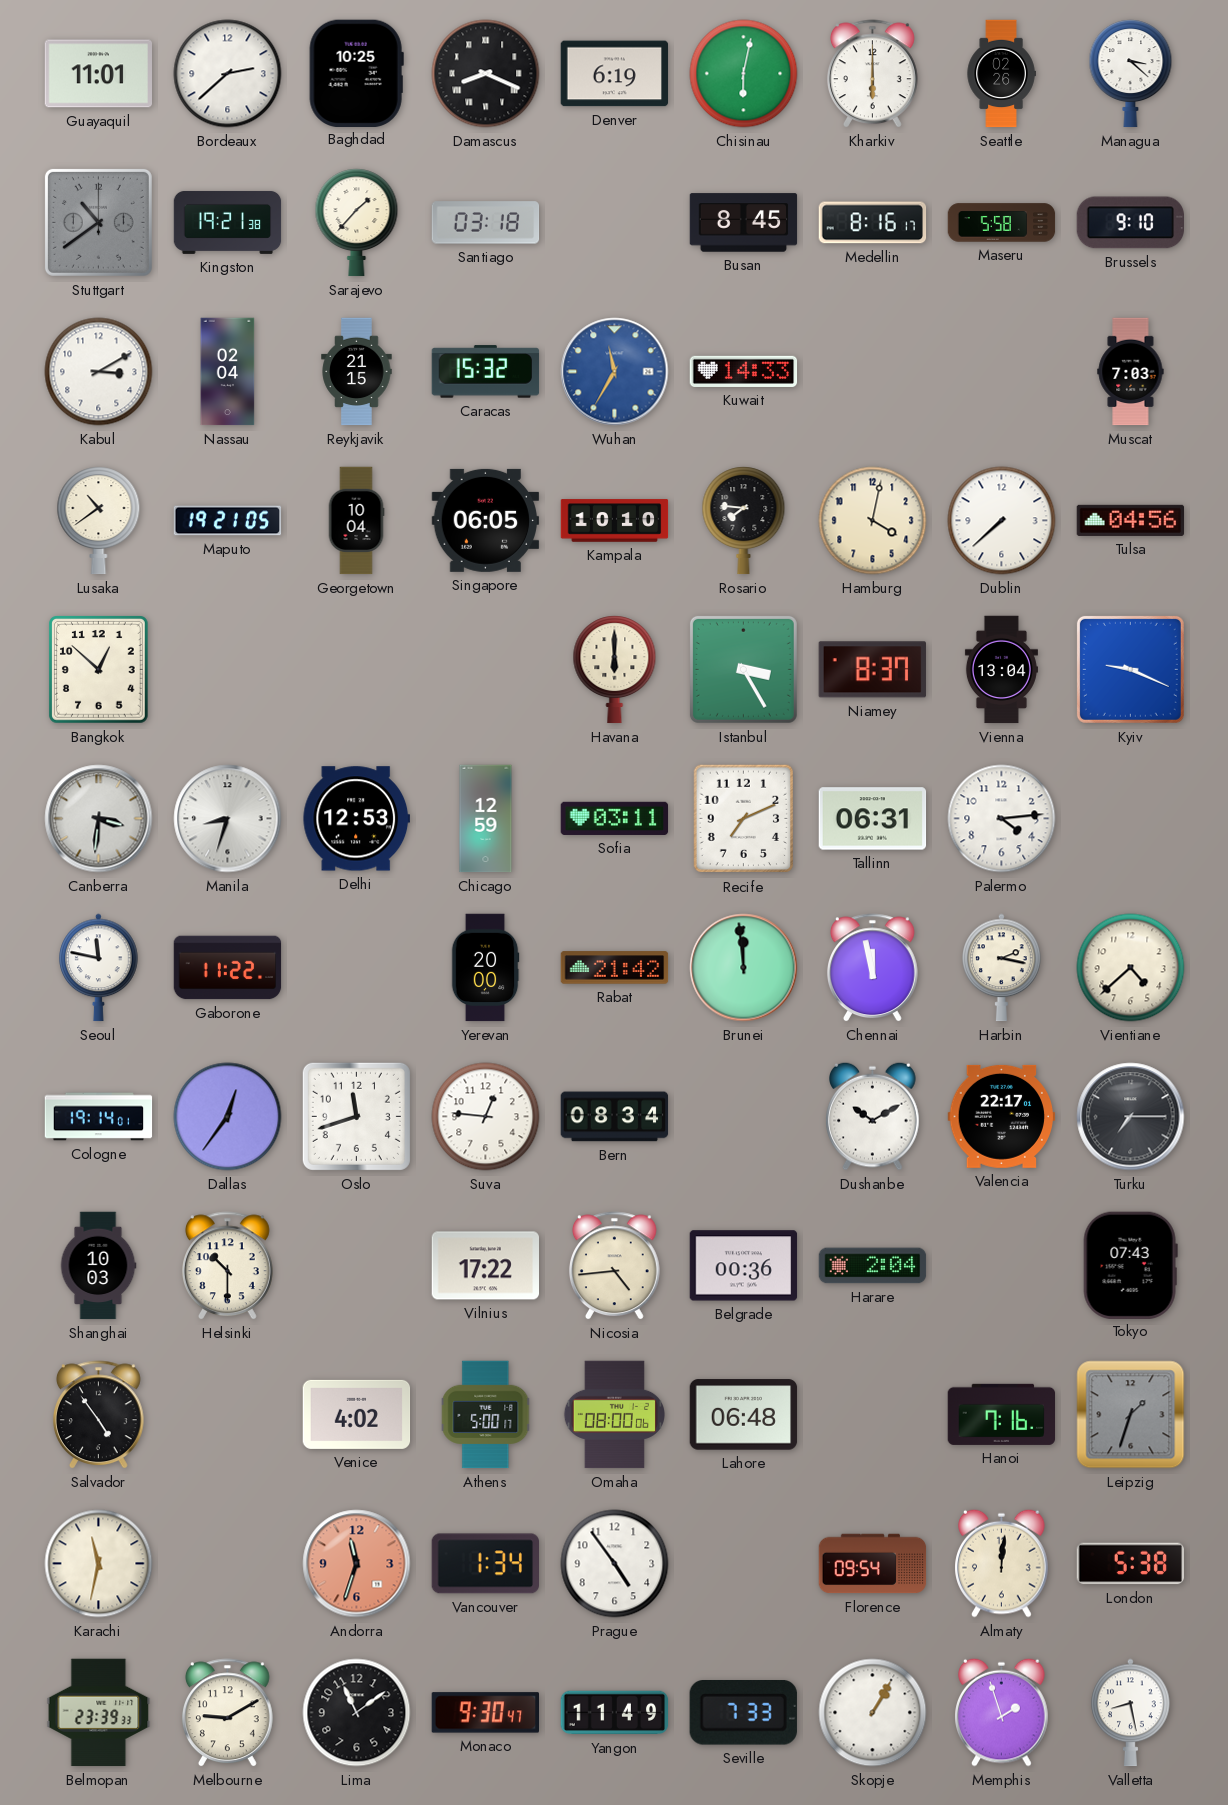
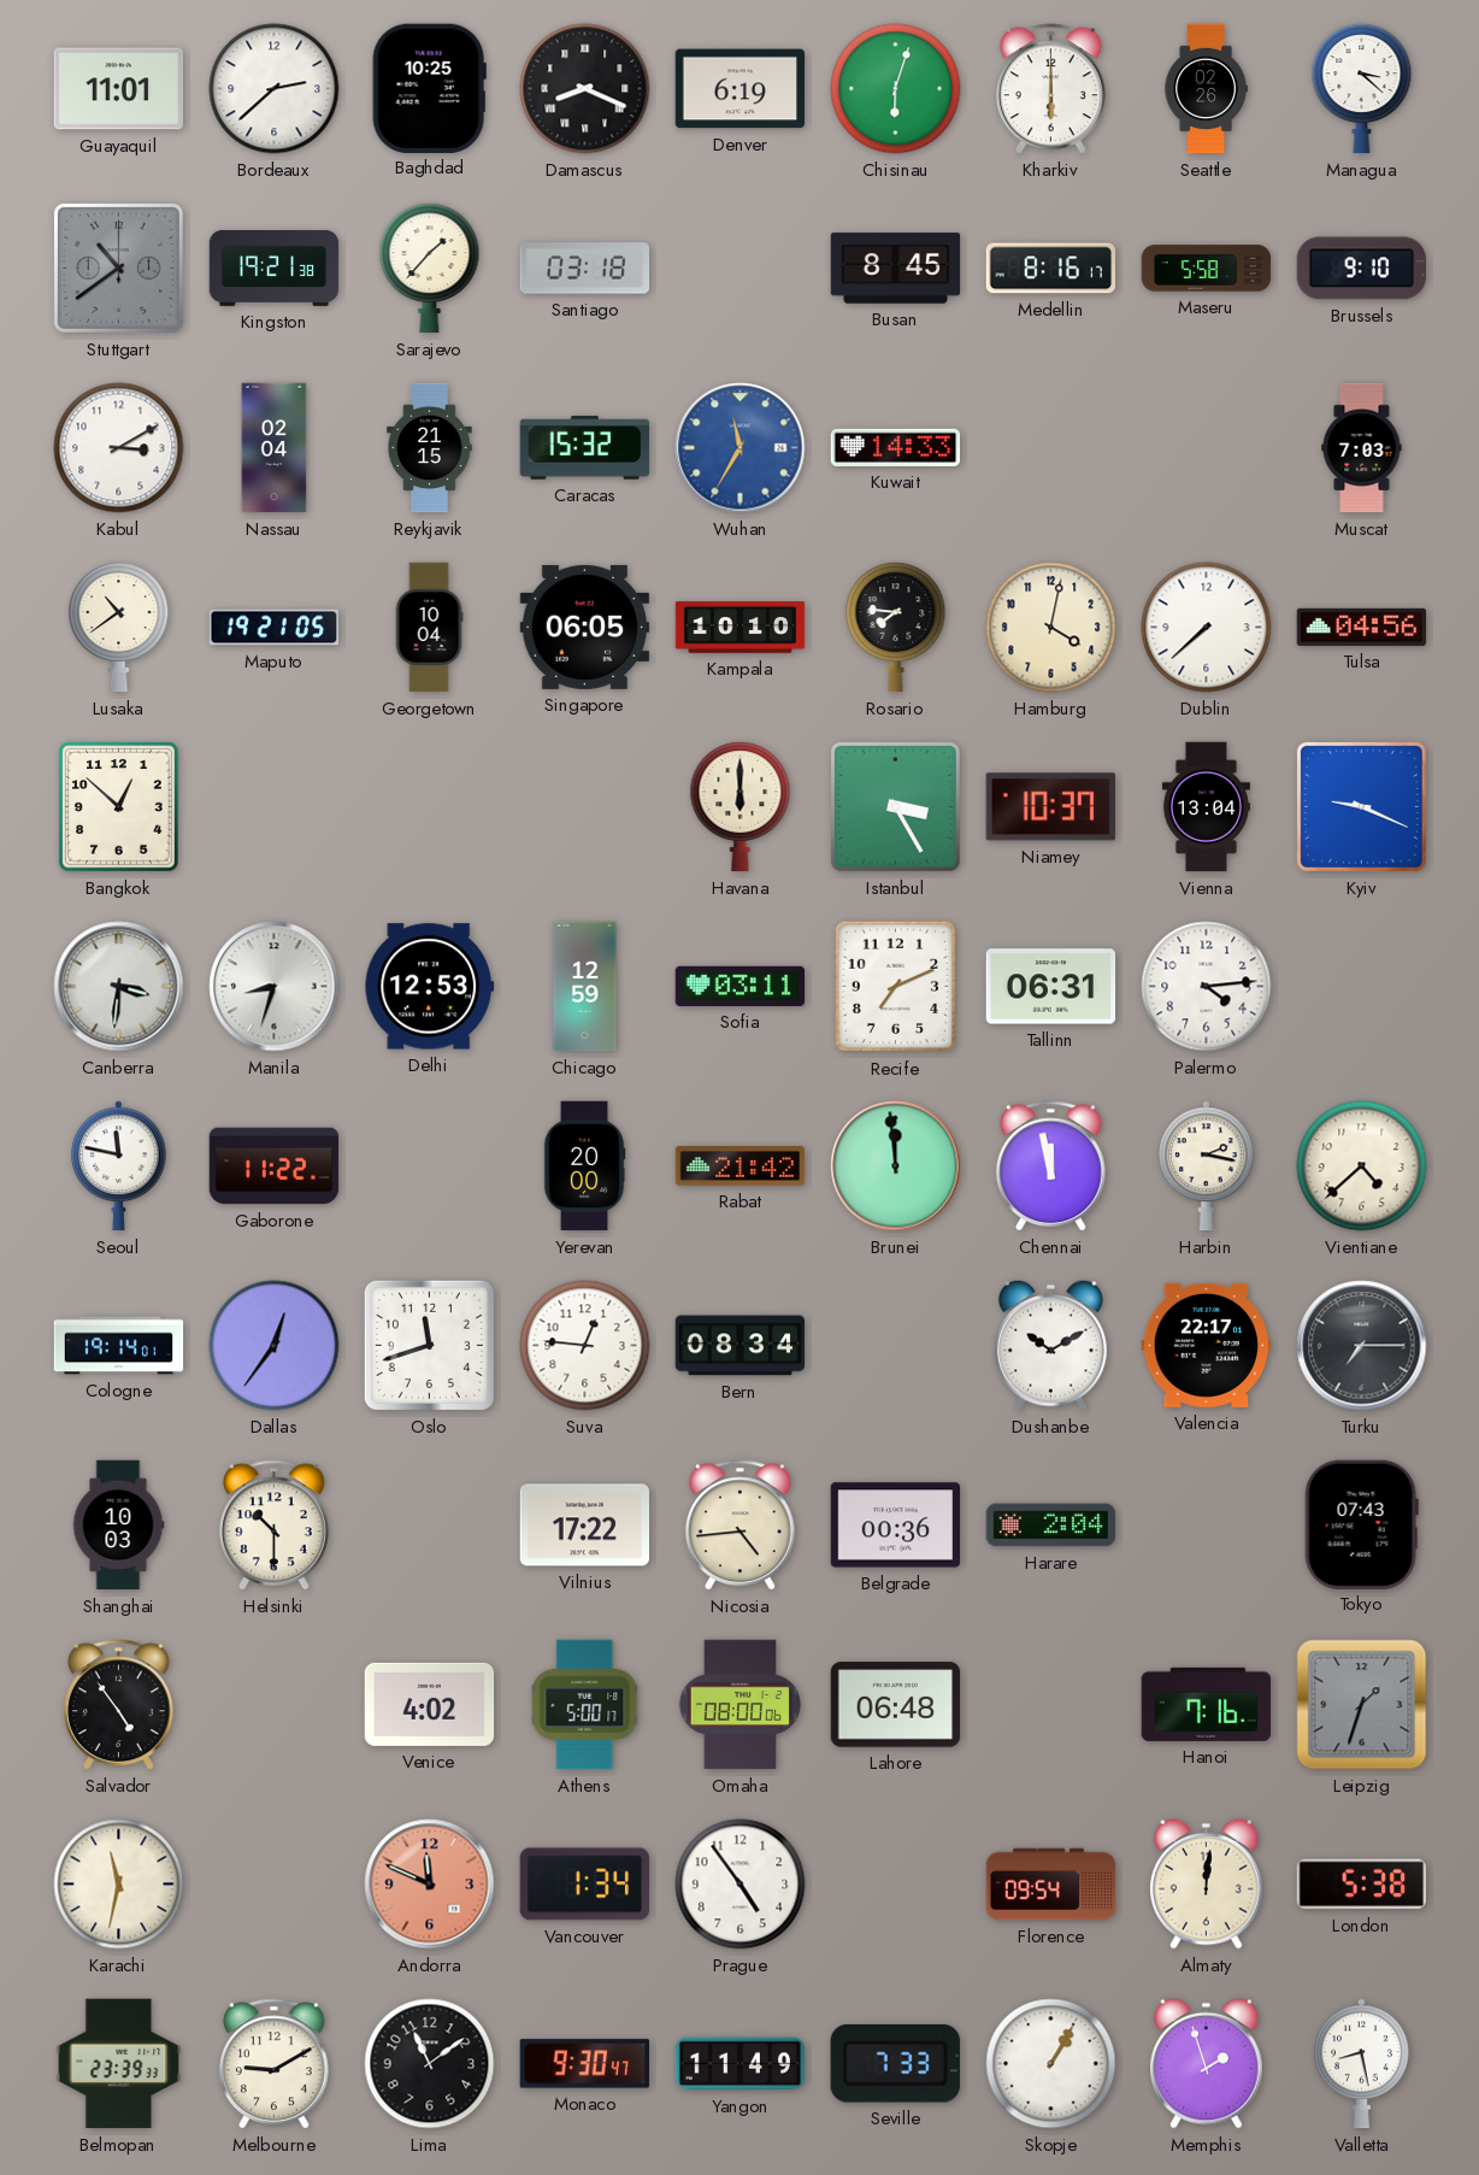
Chisinau: 6:02 -> 6:03
Niamey: 8:37 -> 10:37
Andorra: 11:33 -> 11:49
